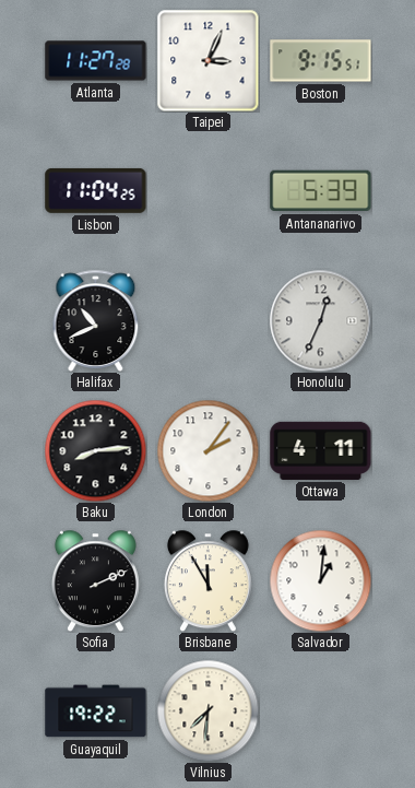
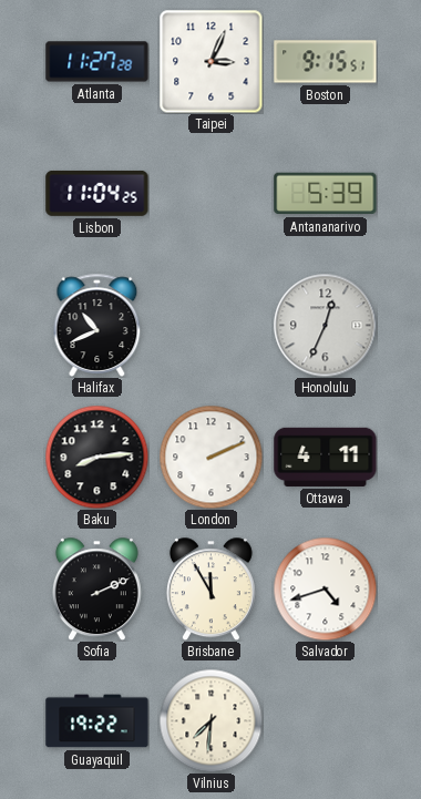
London: 2:06 -> 2:11
Salvador: 1:01 -> 4:42
